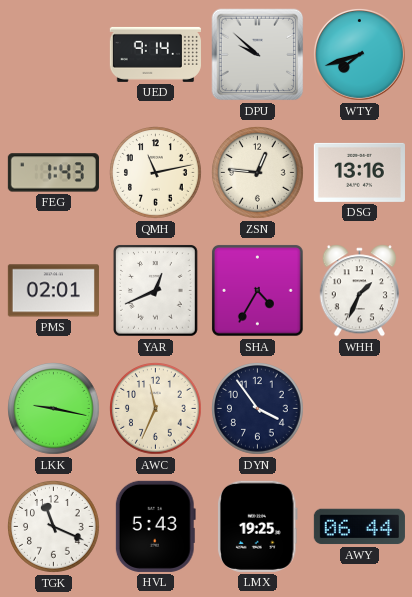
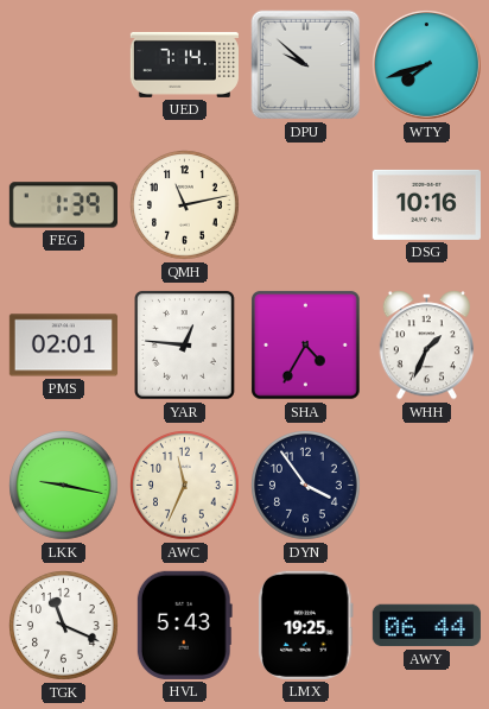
UED: 9:14 -> 7:14
FEG: 1:43 -> 1:39
ZSN: 12:46 -> none
DSG: 13:16 -> 10:16
YAR: 12:41 -> 12:46
